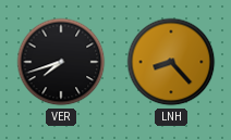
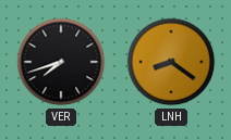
LNH: 8:23 -> 8:21
